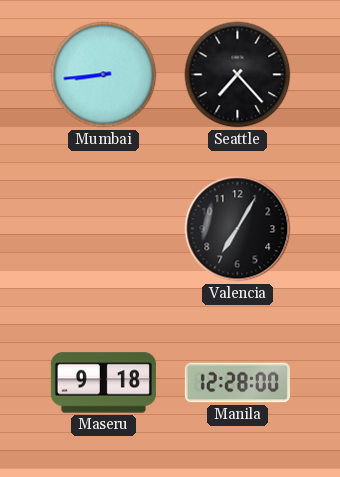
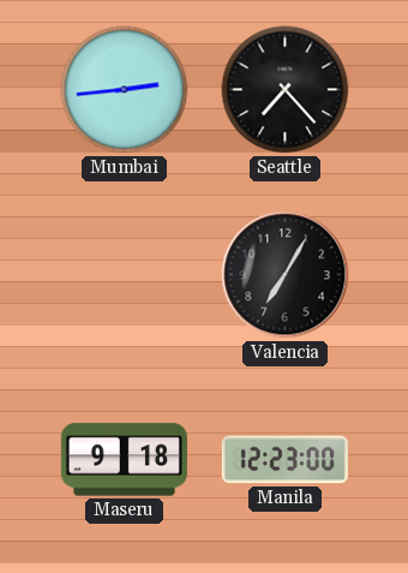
Mumbai: 8:44 -> 2:44
Manila: 12:28 -> 12:23
